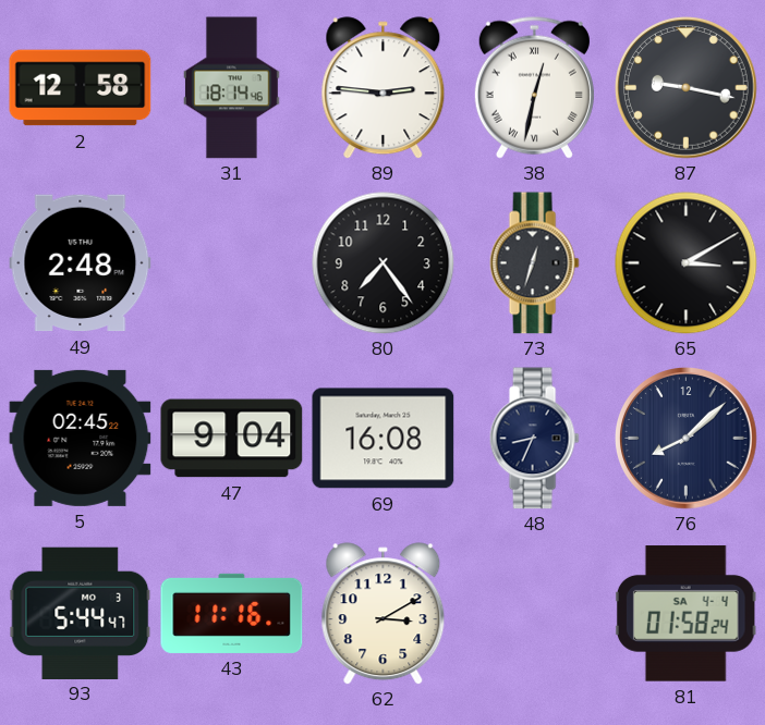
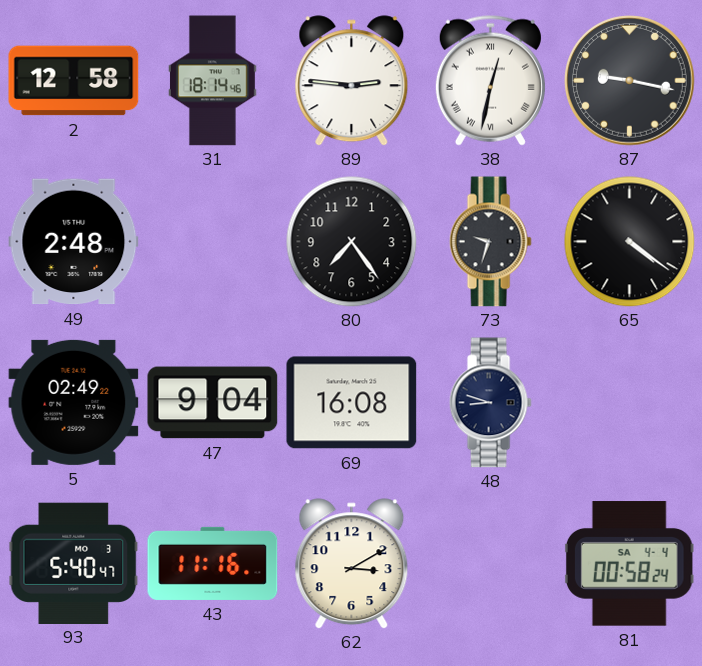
73: 12:33 -> 9:33
65: 3:10 -> 4:21
5: 02:45 -> 02:49
48: 8:34 -> 8:48
76: 8:08 -> none
93: 5:44 -> 5:40
81: 01:58 -> 00:58
